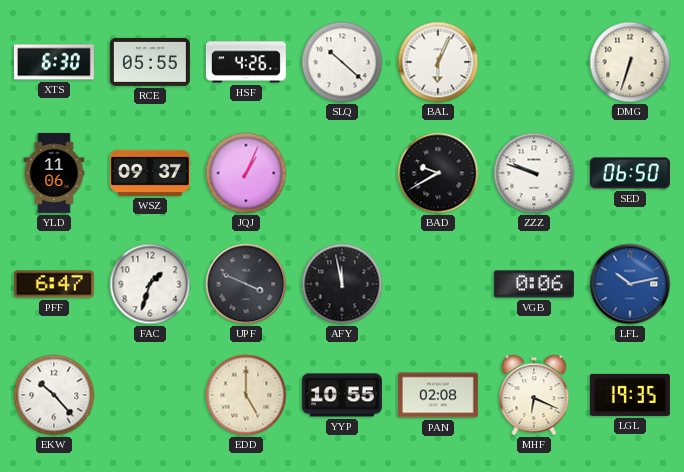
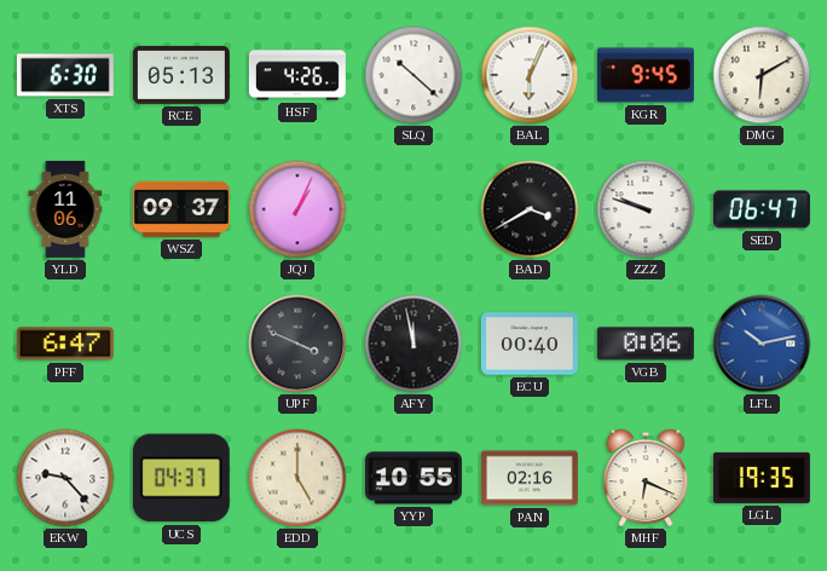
RCE: 05:55 -> 05:13
KGR: none -> 9:45
DMG: 6:33 -> 6:10
BAD: 9:40 -> 3:40
SED: 06:50 -> 06:47
FAC: 1:33 -> none
ECU: none -> 00:40
EKW: 10:23 -> 9:23
UCS: none -> 04:37
PAN: 02:08 -> 02:16
